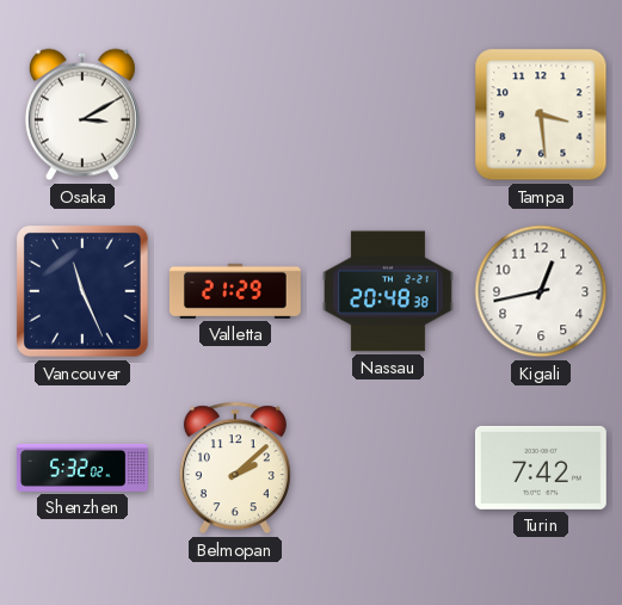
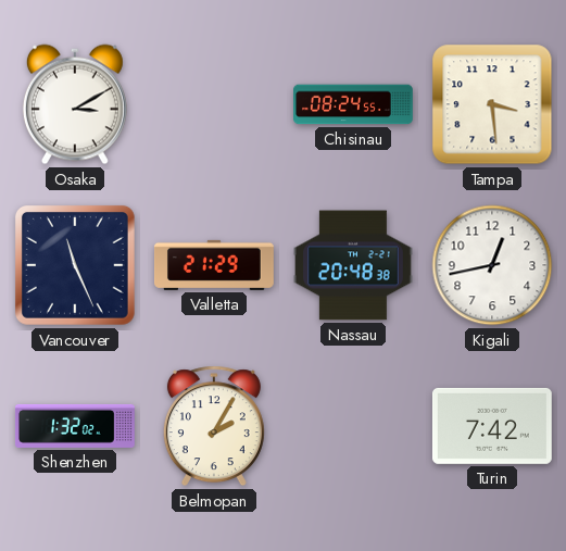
Chisinau: none -> 08:24
Shenzhen: 5:32 -> 1:32
Belmopan: 2:08 -> 2:05
